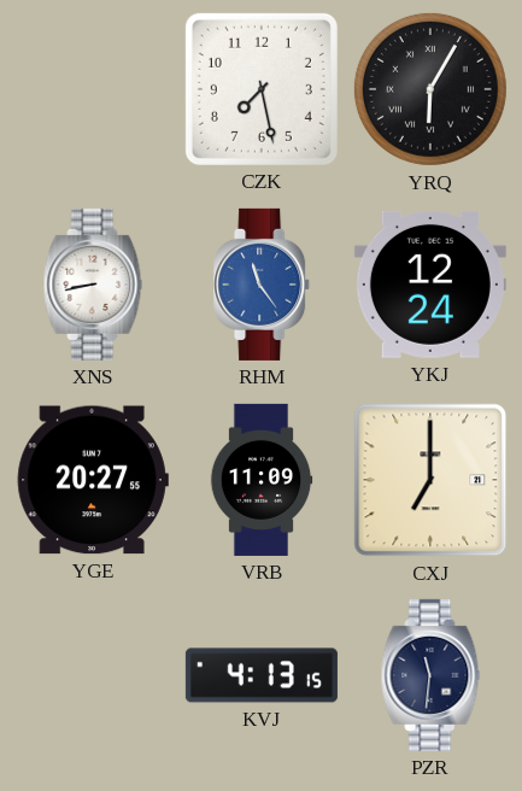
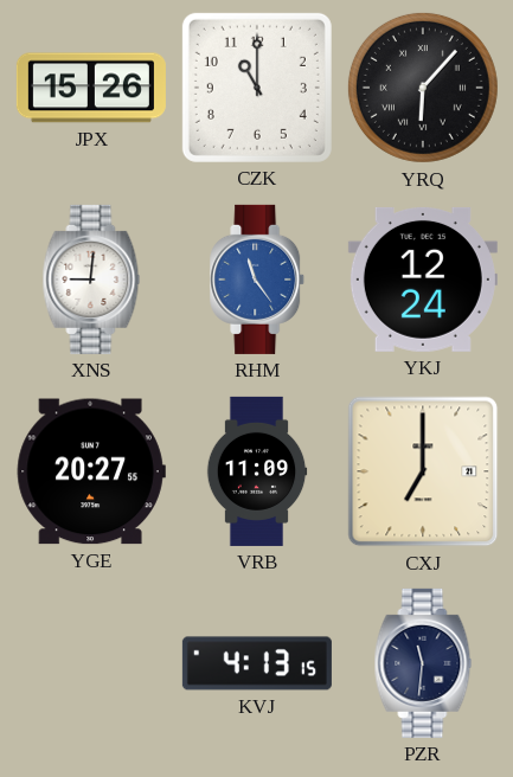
JPX: none -> 15:26
CZK: 7:28 -> 11:00
YRQ: 6:05 -> 6:07
XNS: 8:43 -> 9:01
